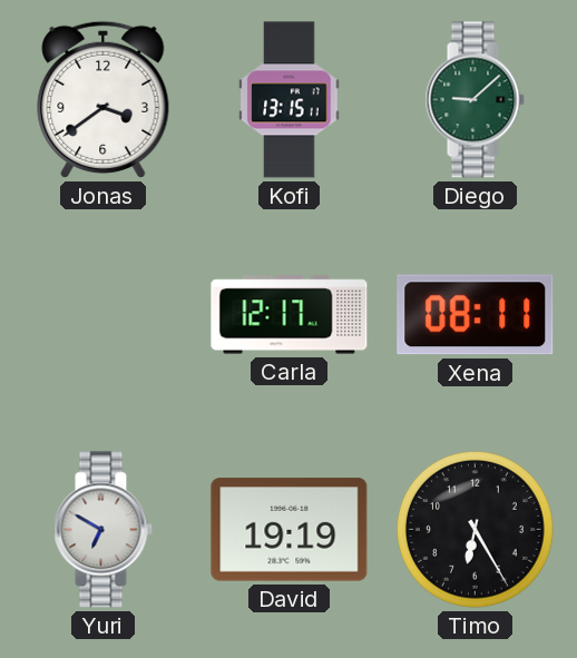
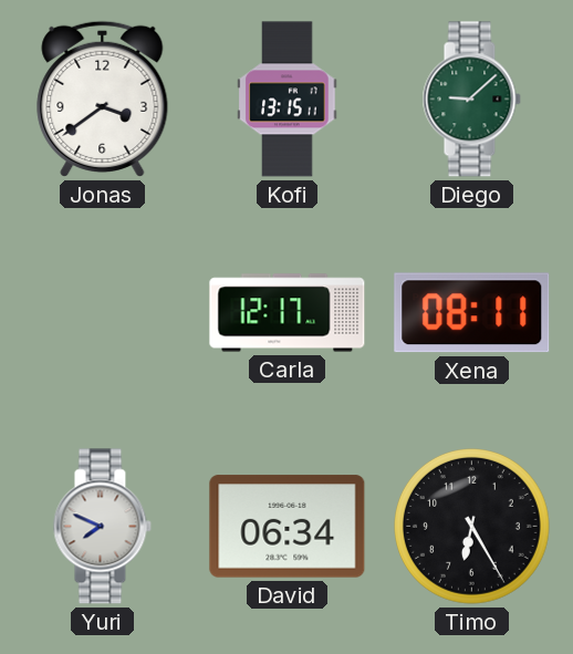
Yuri: 6:50 -> 7:49
David: 19:19 -> 06:34
